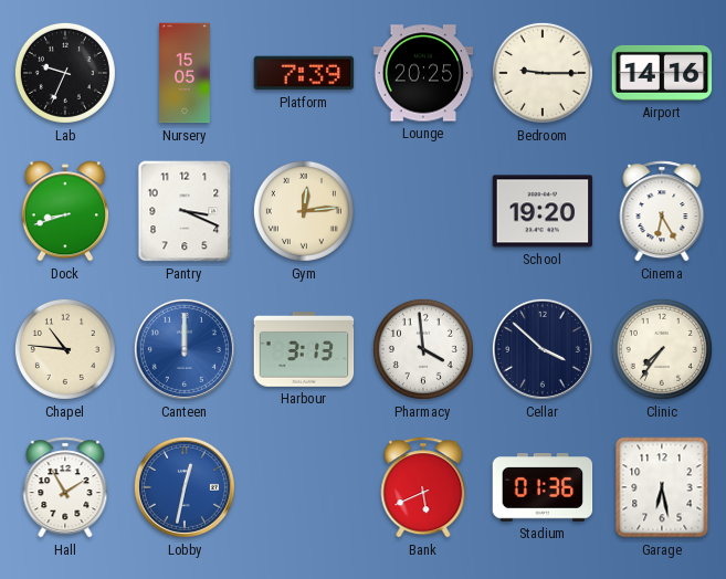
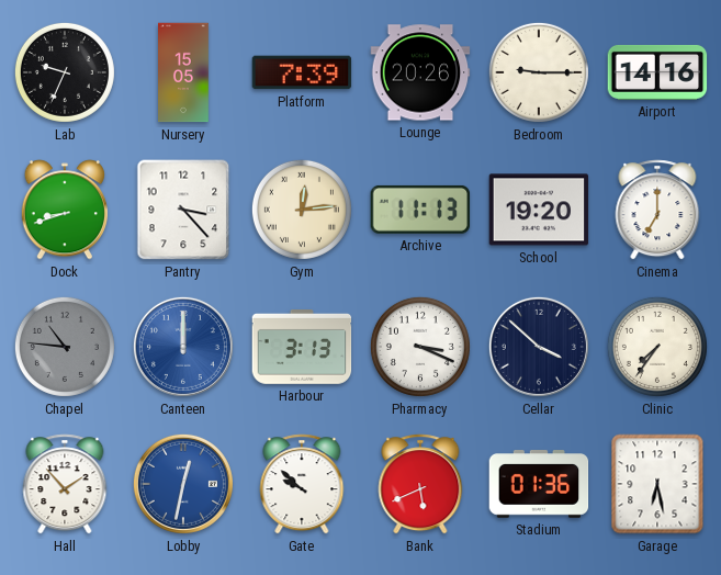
Lounge: 20:25 -> 20:26
Pantry: 3:19 -> 3:23
Archive: none -> 11:13
Cinema: 6:25 -> 7:00
Chapel dial: cream -> grey
Pharmacy: 3:59 -> 3:19
Hall: 1:55 -> 1:53
Gate: none -> 9:52
